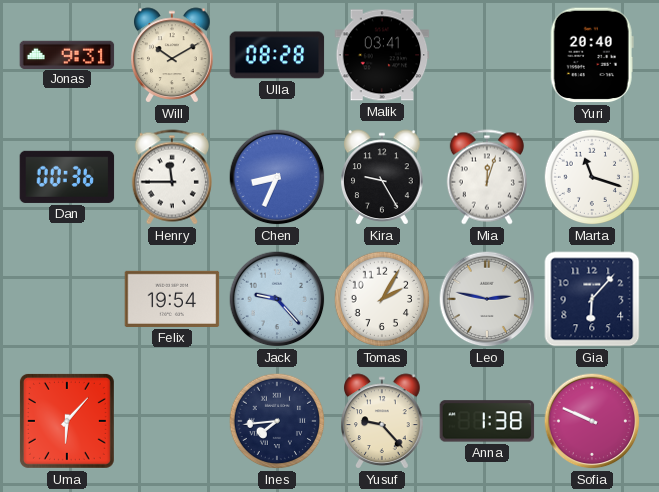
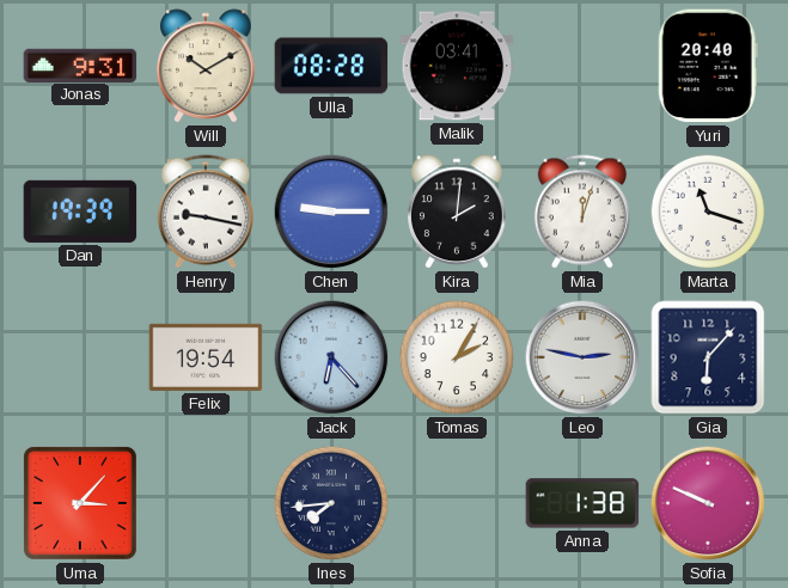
Dan: 00:36 -> 19:39
Henry: 11:45 -> 9:17
Chen: 8:34 -> 9:15
Kira: 9:25 -> 2:01
Jack: 9:23 -> 6:23
Uma: 6:07 -> 3:07
Yusuf: 9:23 -> none
